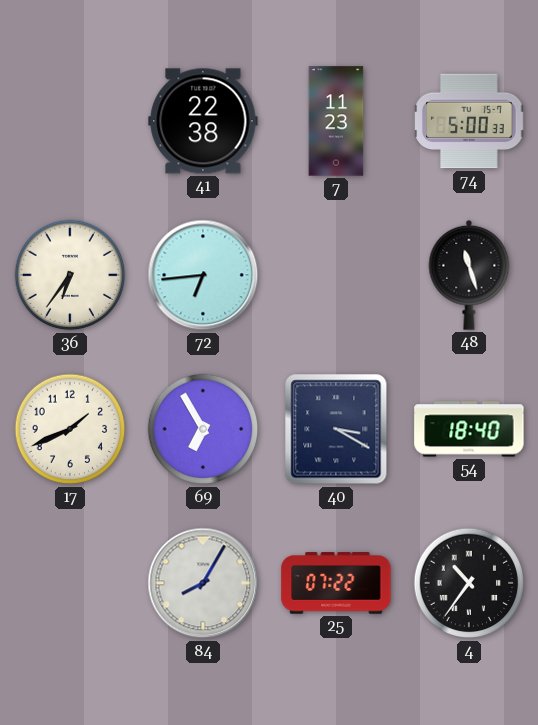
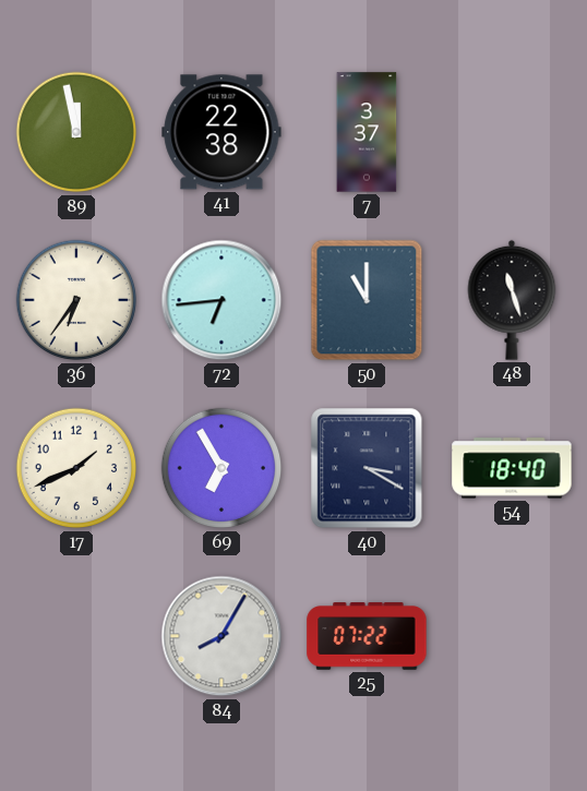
89: none -> 11:58
7: 11:23 -> 3:37
74: 5:00 -> none
50: none -> 11:00
4: 10:36 -> none
